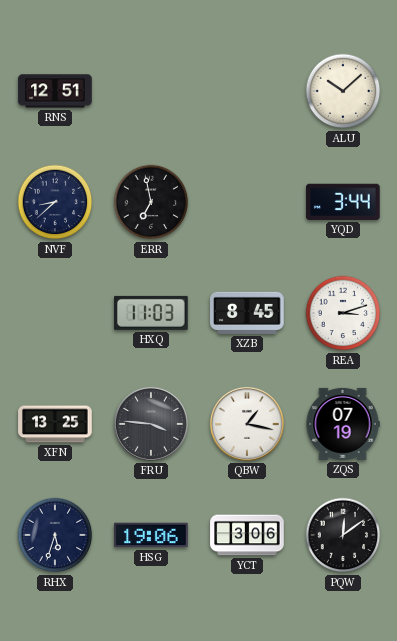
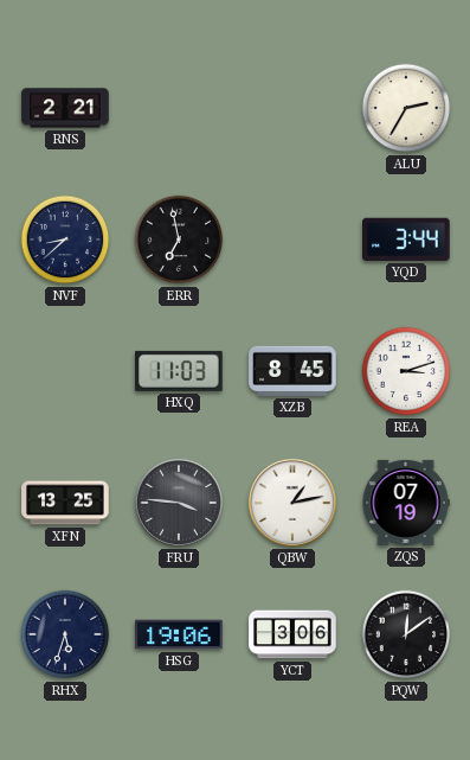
RNS: 12:51 -> 2:21
ALU: 10:08 -> 2:35
QBW: 1:17 -> 1:13
